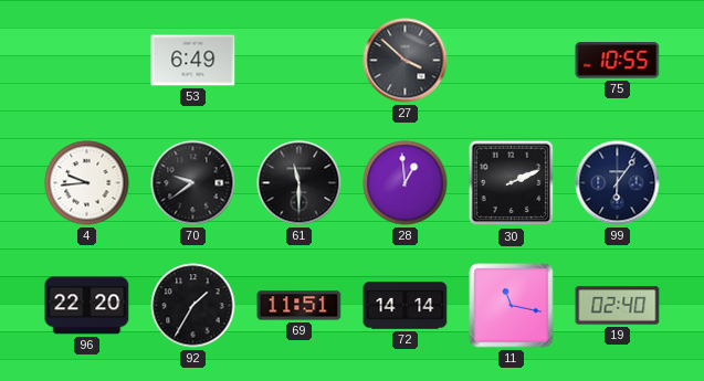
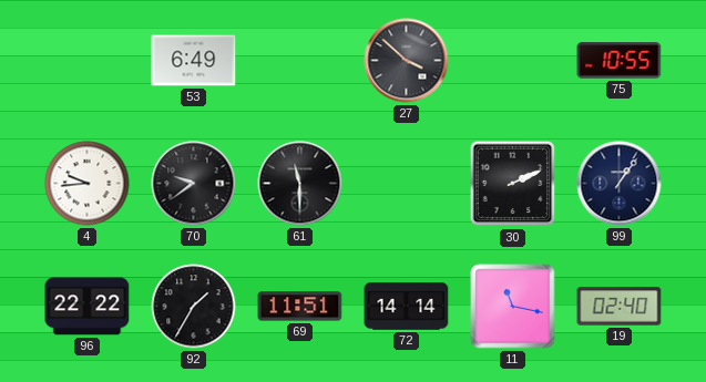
28: 12:59 -> none
99: 6:06 -> 1:06
96: 22:20 -> 22:22
